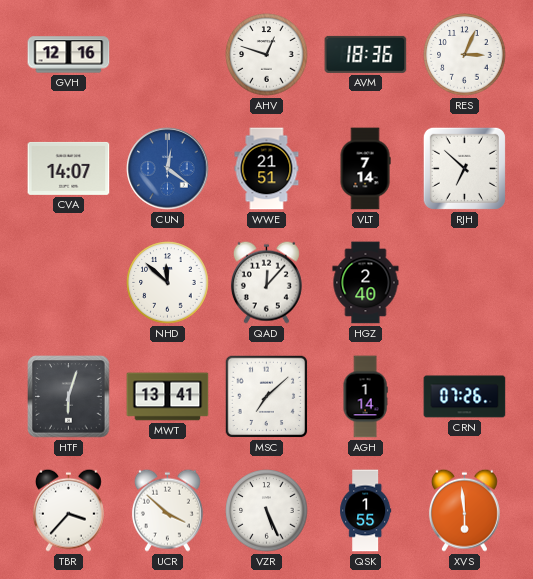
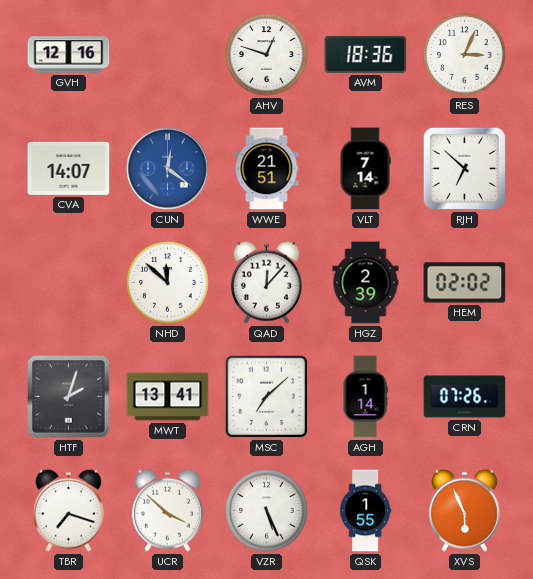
HGZ: 2:40 -> 2:39
HEM: none -> 02:02
HTF: 6:03 -> 2:03
TBR: 3:37 -> 7:18
XVS: 5:59 -> 5:56
